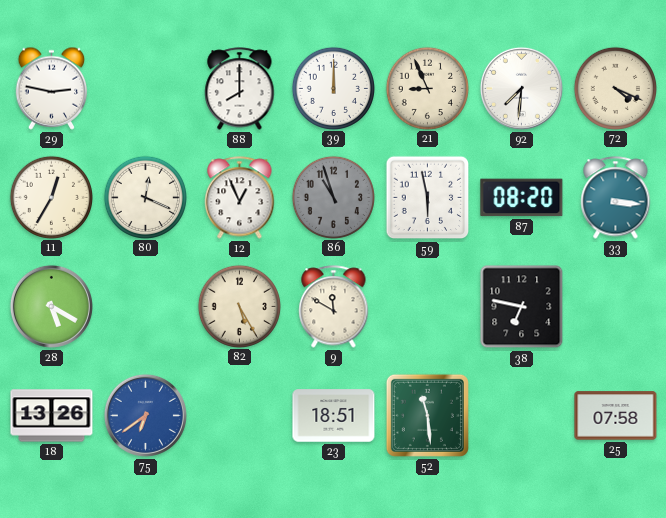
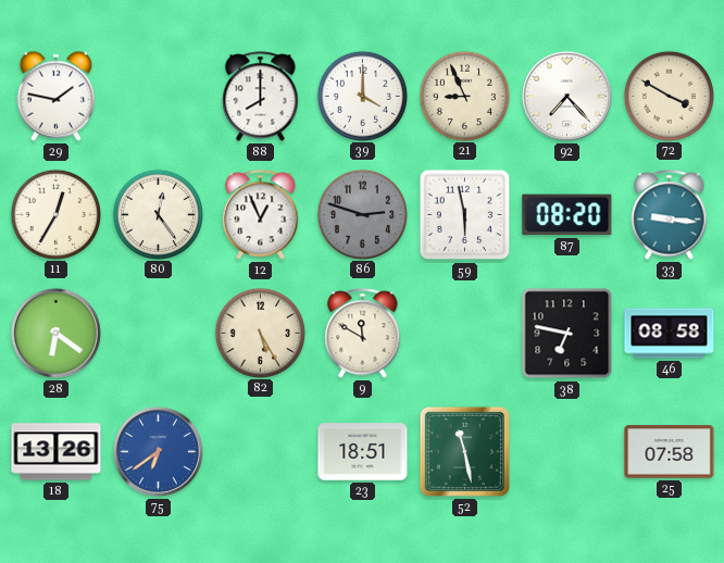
29: 2:47 -> 1:47
39: 12:00 -> 4:00
92: 7:31 -> 7:23
72: 4:19 -> 3:50
80: 12:19 -> 12:24
86: 10:57 -> 2:48
33: 3:16 -> 9:16
28: 5:20 -> 6:21
46: none -> 08:58
52: 11:29 -> 11:28
